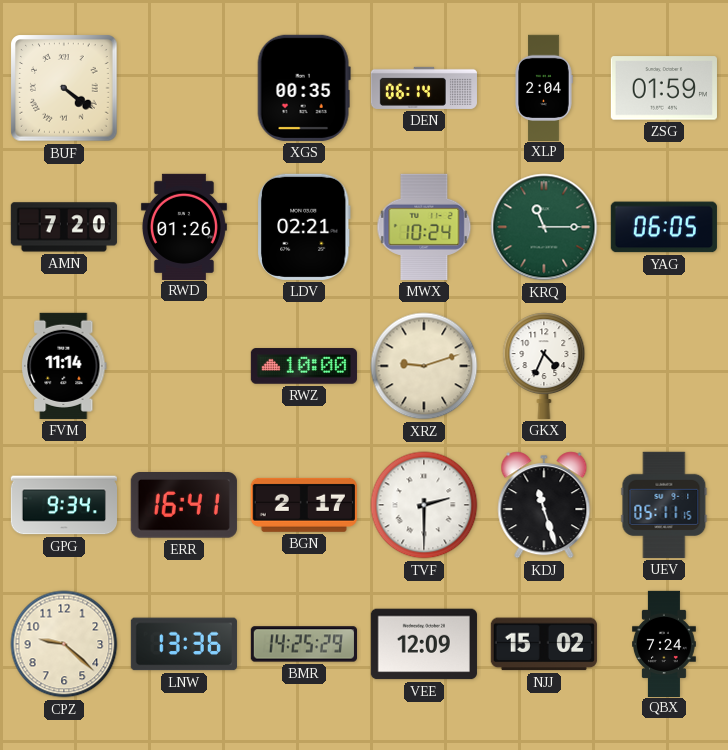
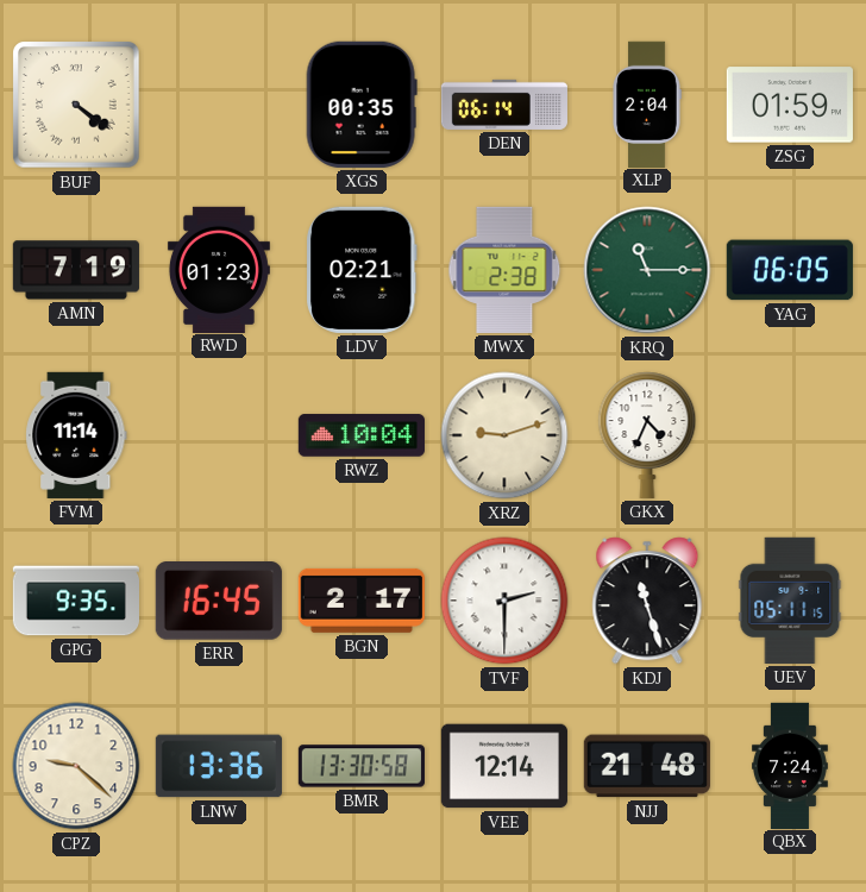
AMN: 7:20 -> 7:19
RWD: 01:26 -> 01:23
MWX: 10:24 -> 2:38
RWZ: 10:00 -> 10:04
GPG: 9:34 -> 9:35
ERR: 16:41 -> 16:45
BMR: 14:25 -> 13:30
VEE: 12:09 -> 12:14
NJJ: 15:02 -> 21:48
